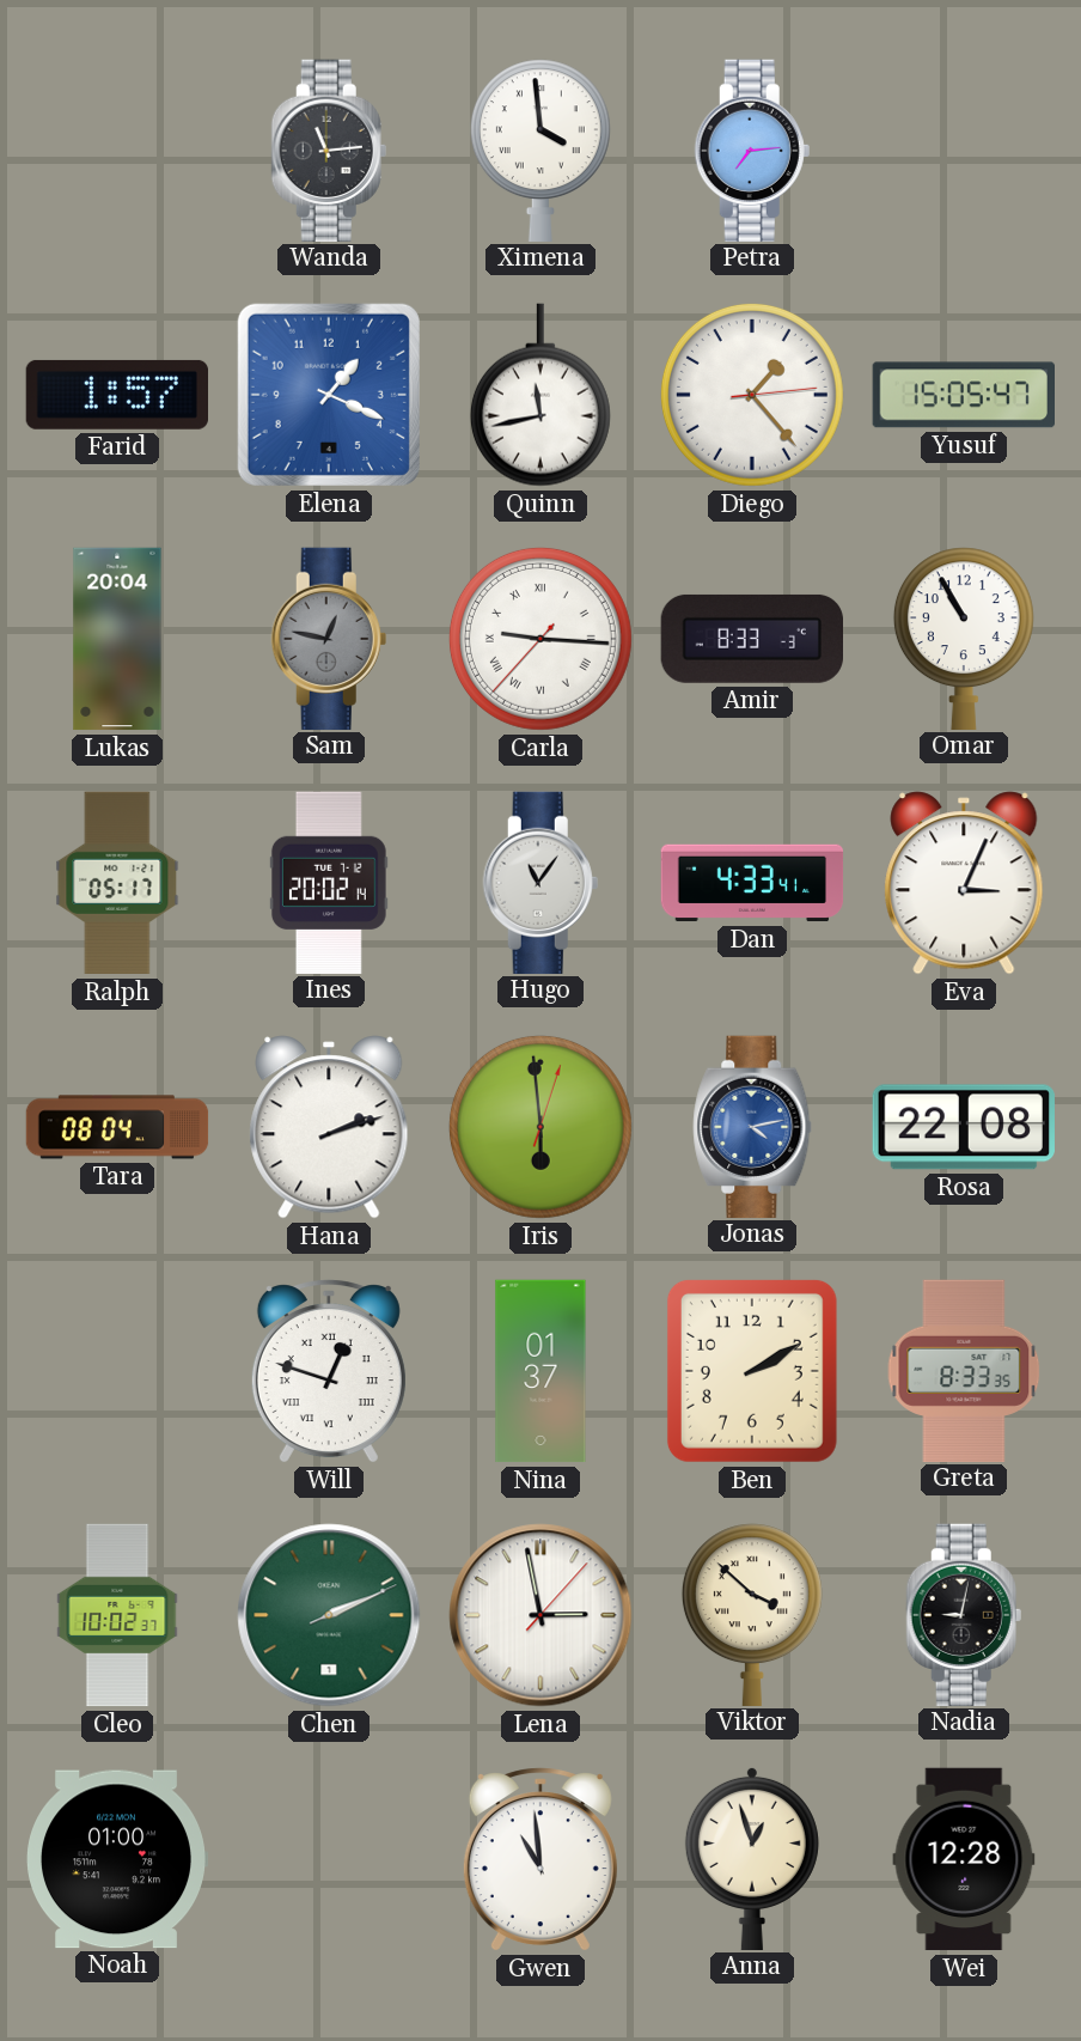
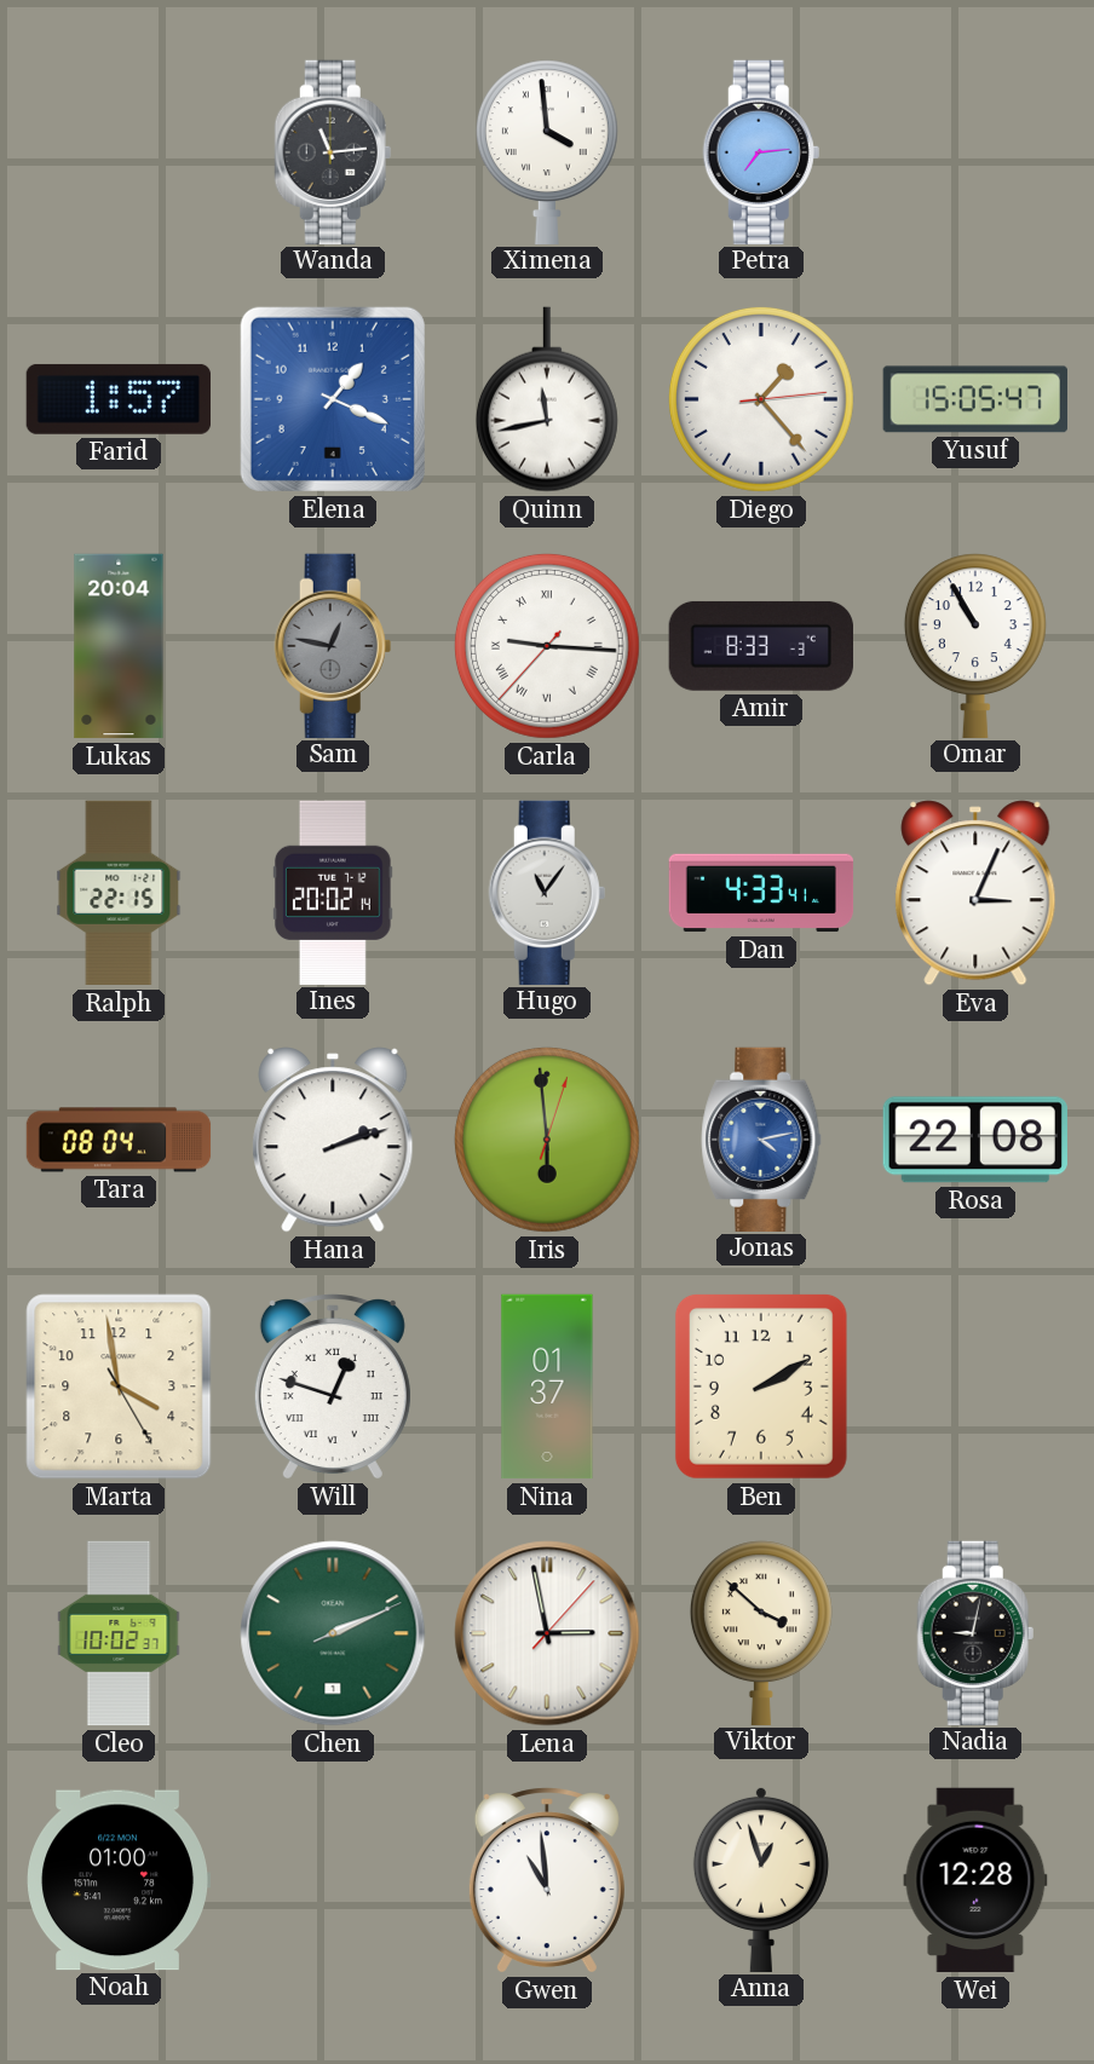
Ralph: 05:17 -> 22:15
Marta: none -> 3:58
Greta: 8:33 -> none
